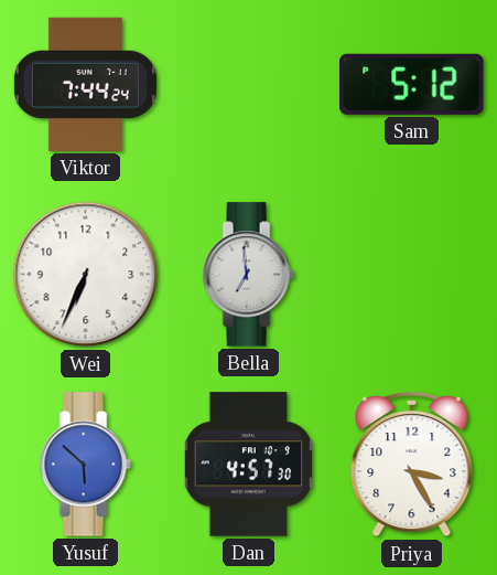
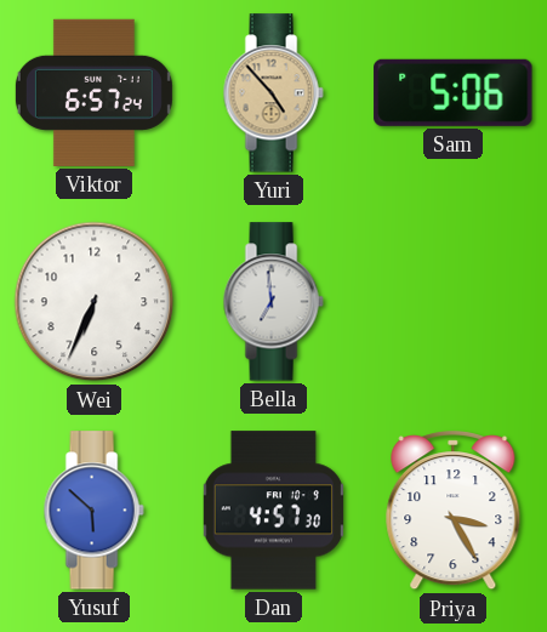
Viktor: 7:44 -> 6:57
Yuri: none -> 4:53
Sam: 5:12 -> 5:06
